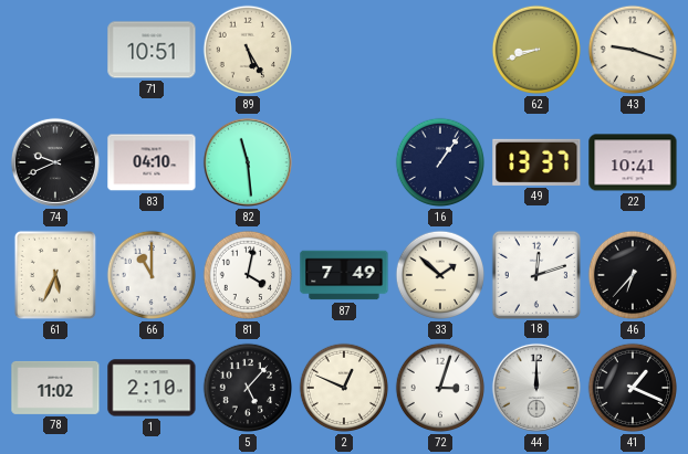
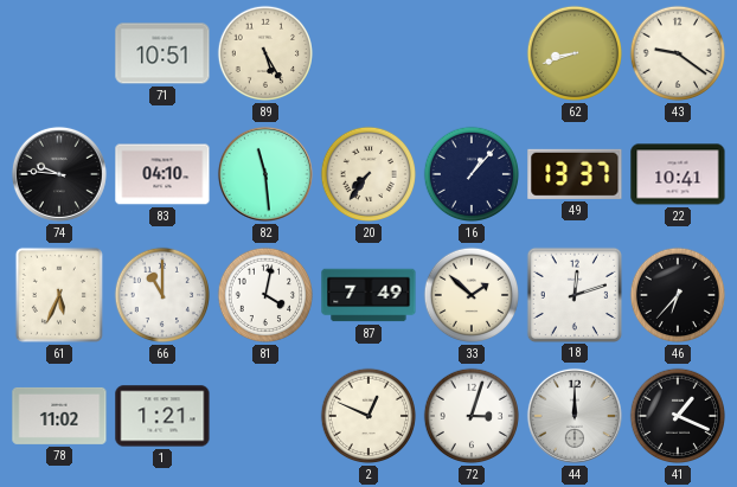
43: 9:18 -> 9:21
74: 9:41 -> 9:46
20: none -> 7:36
16: 1:06 -> 1:07
1: 2:10 -> 1:21
5: 5:07 -> none
